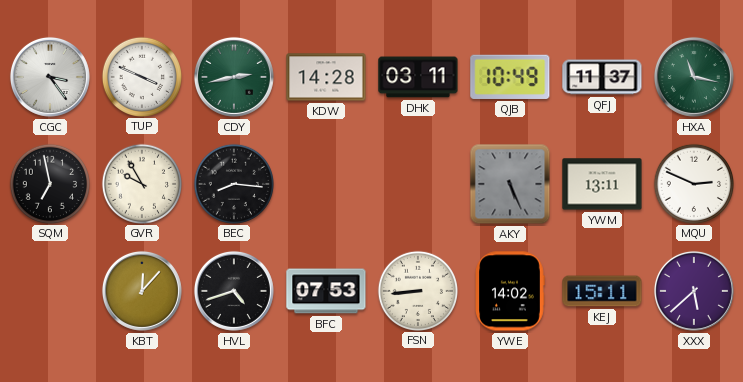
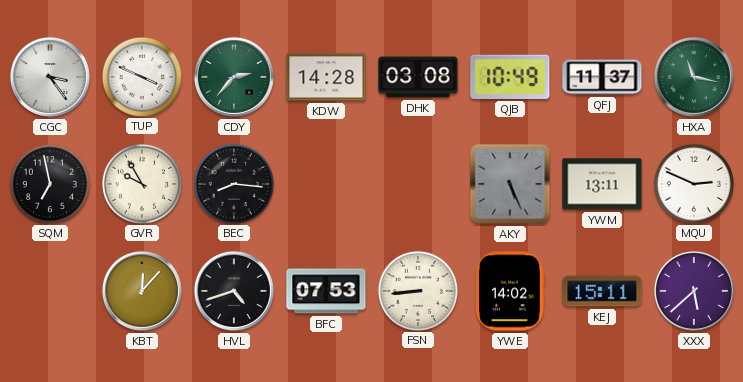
CDY: 2:43 -> 2:37
DHK: 03:11 -> 03:08
